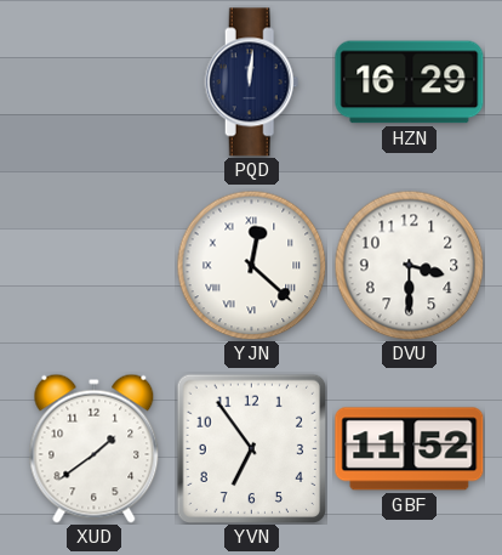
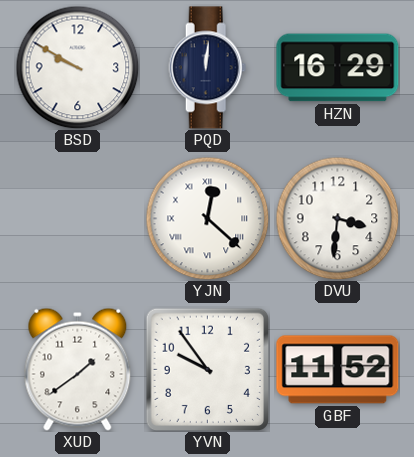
BSD: none -> 9:50
DVU: 3:30 -> 3:31
YVN: 6:54 -> 9:54
